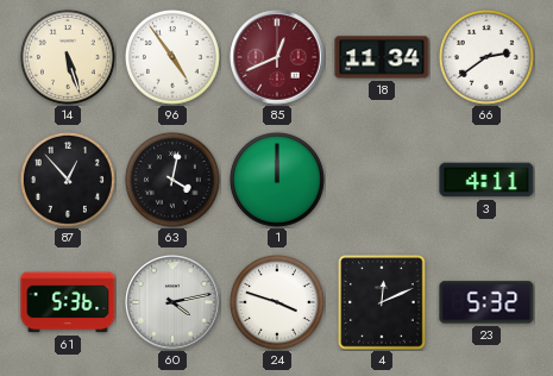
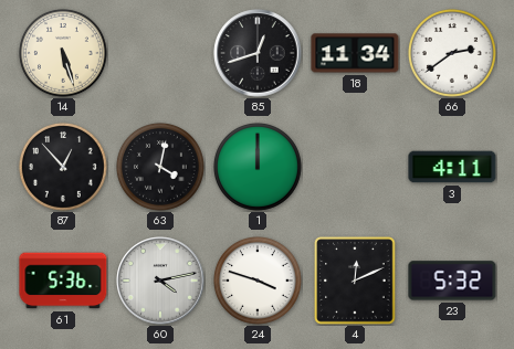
96: 4:54 -> none
85: 12:41 -> 12:42
85 dial: burgundy -> black
